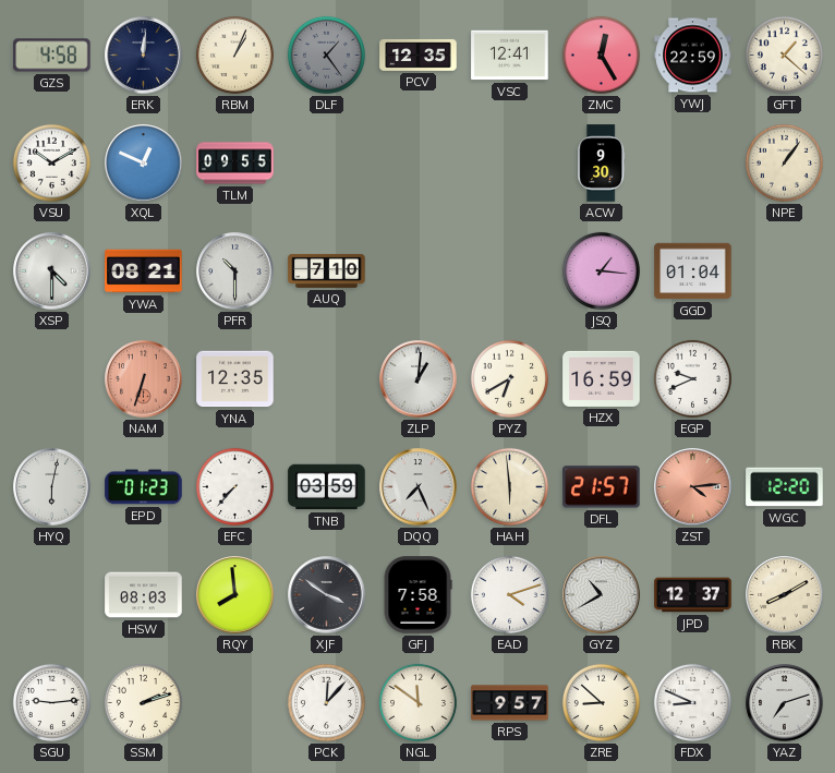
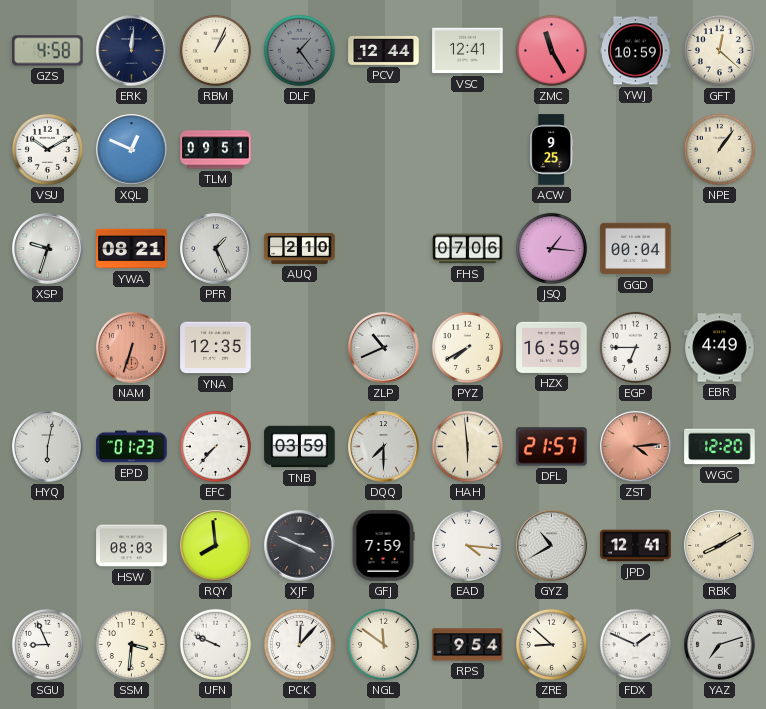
PCV: 12:35 -> 12:44
ZMC: 12:25 -> 11:25
YWJ: 22:59 -> 10:59
GFT: 1:22 -> 12:22
TLM: 09:55 -> 09:51
ACW: 9:30 -> 9:25
XSP: 4:30 -> 9:33
PFR: 10:30 -> 1:26
AUQ: 7:10 -> 2:10
FHS: none -> 07:06
GGD: 01:04 -> 00:04
ZLP: 1:01 -> 10:41
PYZ: 6:40 -> 7:40
EGP: 9:41 -> 6:45
EBR: none -> 4:49
DQQ: 7:26 -> 7:30
XJF: 3:51 -> 3:49
GFJ: 7:58 -> 7:59
EAD: 4:12 -> 4:16
JPD: 12:37 -> 12:41
SGU: 9:14 -> 8:56
SSM: 2:12 -> 3:31
UFN: none -> 9:49
RPS: 9:57 -> 9:54
FDX: 8:49 -> 1:49
